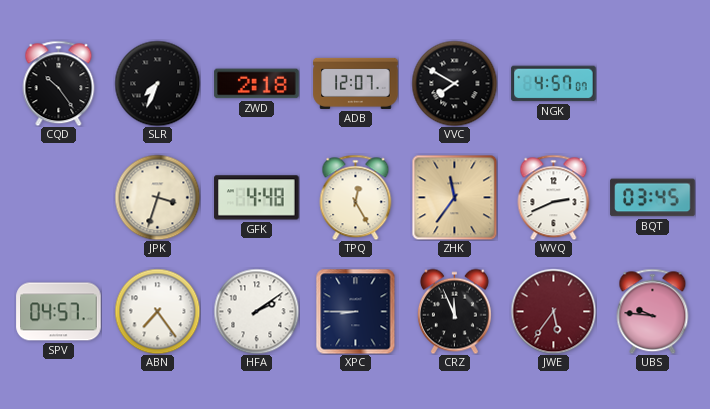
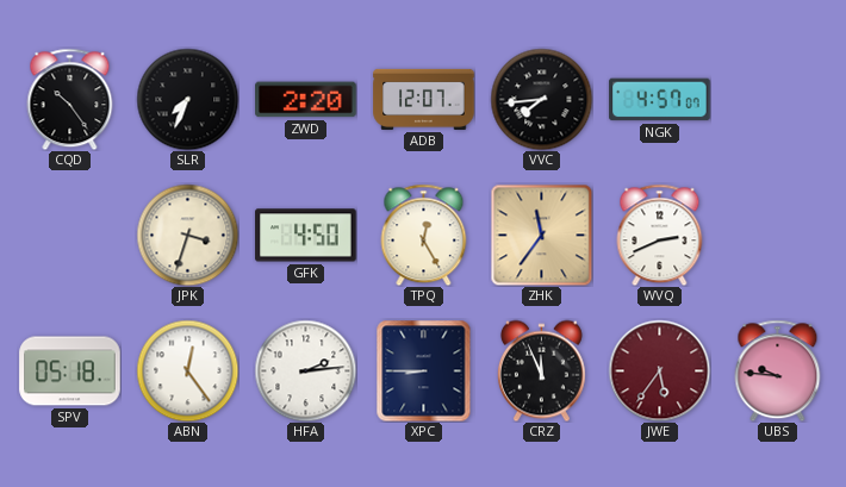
ZWD: 2:18 -> 2:20
VVC: 7:50 -> 7:44
GFK: 4:48 -> 4:50
BQT: 03:45 -> none
SPV: 04:57 -> 05:18
ABN: 7:24 -> 12:24
HFA: 2:09 -> 2:14
